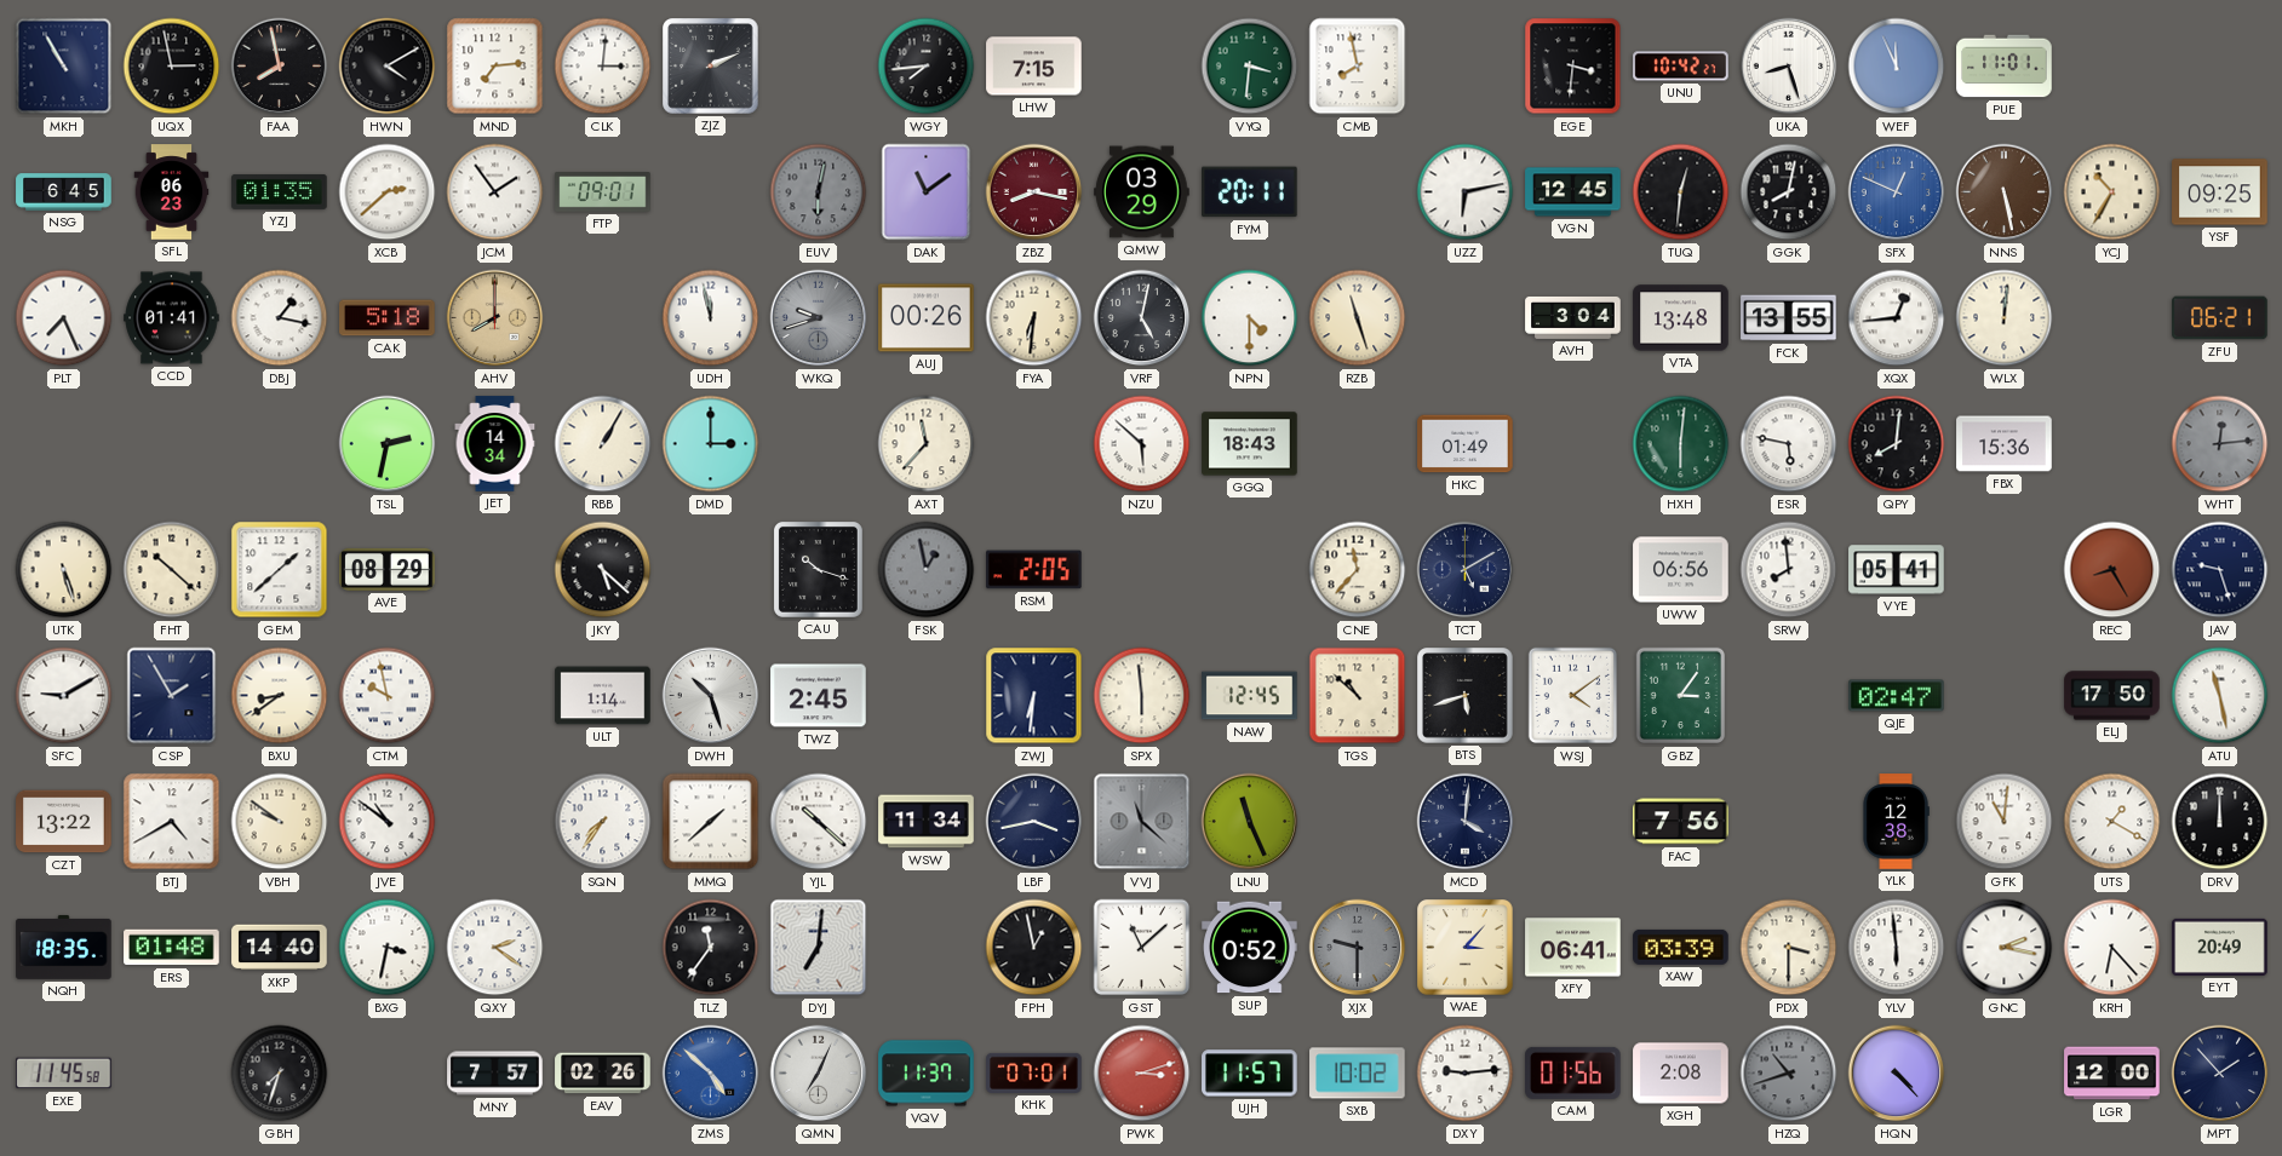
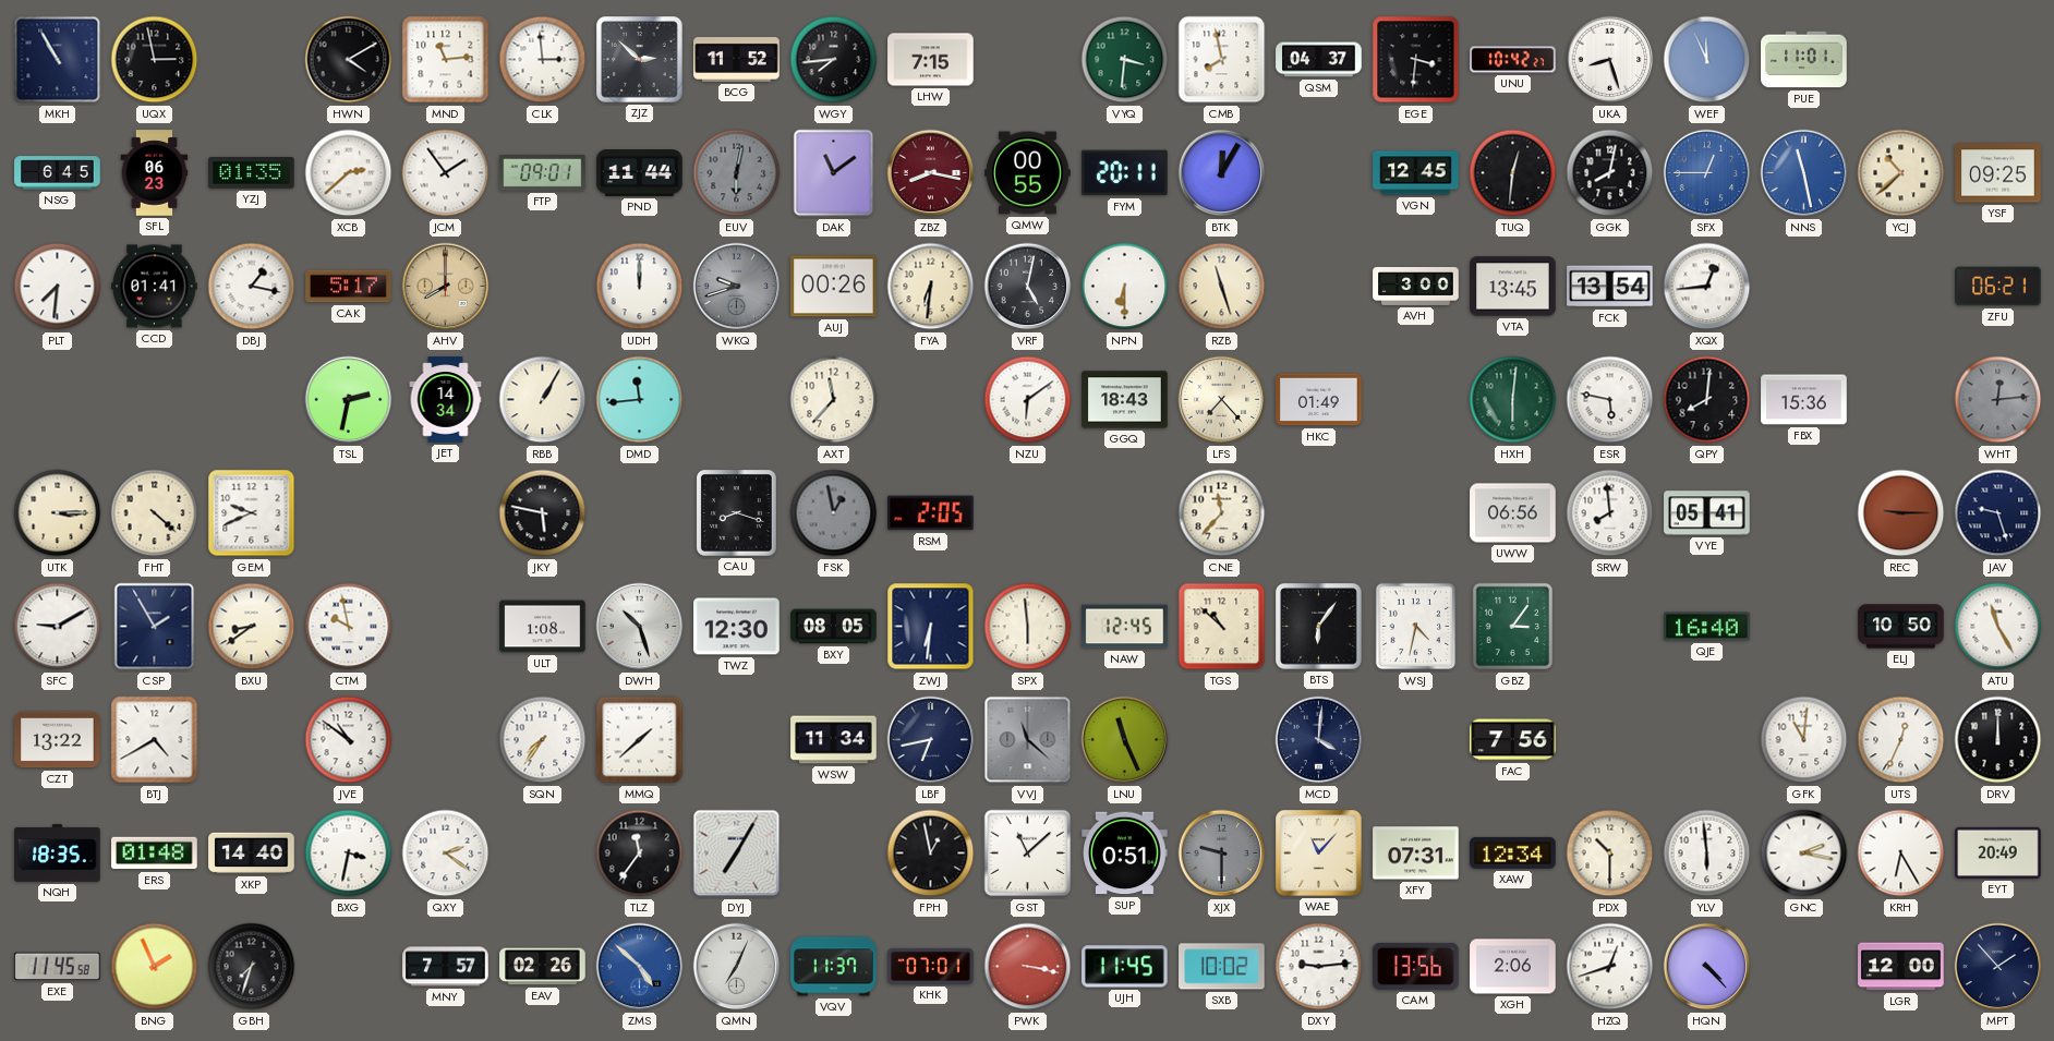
FAA: 7:58 -> none
MND: 7:14 -> 11:14
CLK: 3:01 -> 2:59
ZJZ: 2:11 -> 2:52
BCG: none -> 11:52
QSM: none -> 04:37
PND: none -> 11:44
QMW: 03:29 -> 00:55
BTK: none -> 12:05
UZZ: 6:13 -> none
SFX: 12:49 -> 12:45
NNS: 5:28 -> 11:28
NNS dial: brown -> blue
YCJ: 10:35 -> 10:38
PLT: 7:26 -> 7:31
CAK: 5:18 -> 5:17
UDH: 11:58 -> 12:00
NPN: 4:30 -> 6:30
AVH: 3:04 -> 3:00
VTA: 13:48 -> 13:45
FCK: 13:55 -> 13:54
WLX: 12:01 -> none
DMD: 3:00 -> 11:44
NZU: 5:52 -> 6:09
LFS: none -> 7:23
UTK: 5:27 -> 3:15
FHT: 10:22 -> 4:22
GEM: 1:38 -> 9:41
AVE: 08:29 -> none
JKY: 5:22 -> 5:47
CAU: 10:18 -> 8:18
TCT: 5:10 -> none
REC: 8:25 -> 9:15
ULT: 1:14 -> 1:08
TWZ: 2:45 -> 12:30
BXY: none -> 08:05
BTS: 5:42 -> 6:06
WSJ: 4:09 -> 4:32
QJE: 02:47 -> 16:40
ELJ: 17:50 -> 10:50
ATU: 11:28 -> 11:25
VBH: 9:51 -> none
YJL: 10:22 -> none
LBF: 3:43 -> 6:43
YLK: 12:38 -> none
UTS: 1:20 -> 12:34
DYJ: 7:01 -> 7:05
SUP: 0:52 -> 0:51
WAE: 3:07 -> 11:07
XFY: 06:41 -> 07:31
XAW: 03:39 -> 12:34
PDX: 3:30 -> 10:30
KRH: 6:23 -> 6:25
BNG: none -> 1:56
PWK: 3:12 -> 3:17
UJH: 11:57 -> 11:45
CAM: 01:56 -> 13:56
XGH: 2:08 -> 2:06
HZQ: 10:42 -> 12:42
HZQ dial: grey -> white
